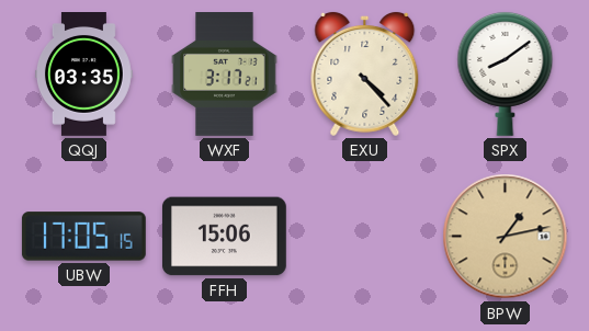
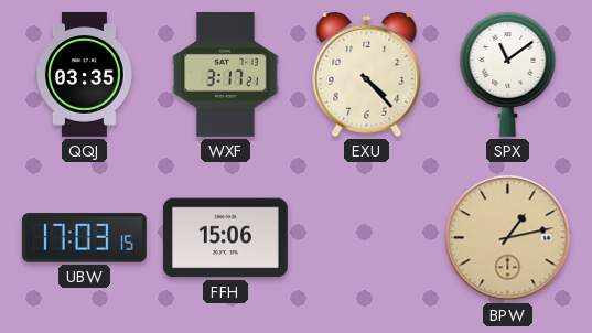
SPX: 8:09 -> 11:09
UBW: 17:05 -> 17:03
